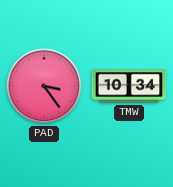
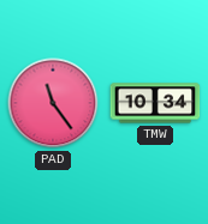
PAD: 3:24 -> 11:24
